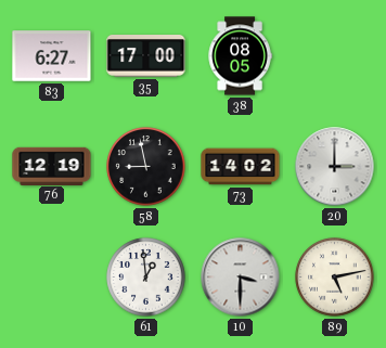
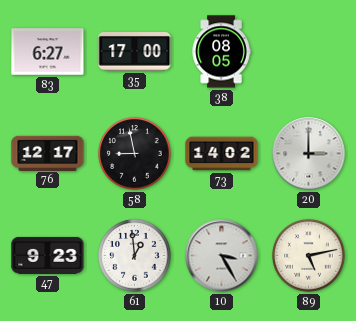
76: 12:19 -> 12:17
47: none -> 9:23
10: 3:30 -> 3:25
